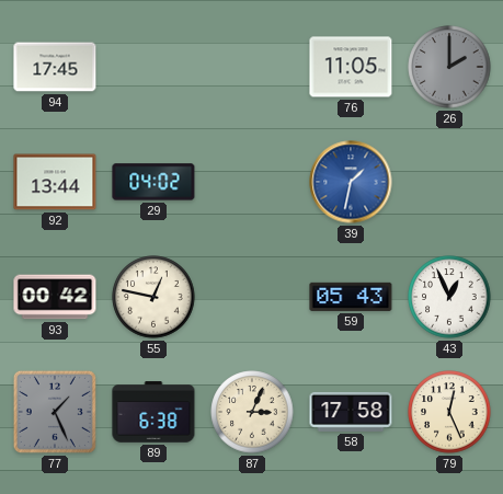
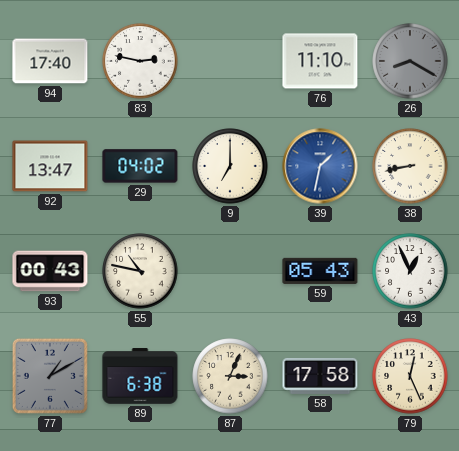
94: 17:45 -> 17:40
83: none -> 2:47
76: 11:05 -> 11:10
26: 2:00 -> 8:20
92: 13:44 -> 13:47
9: none -> 7:00
38: none -> 8:43
93: 00:42 -> 00:43
55: 12:47 -> 10:47
77: 1:26 -> 1:10
